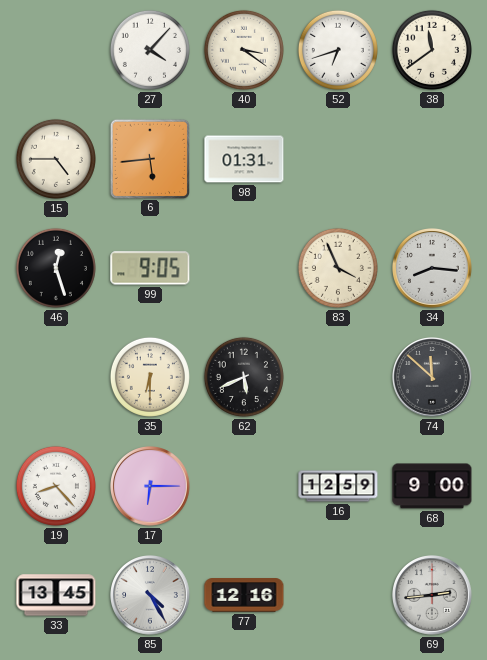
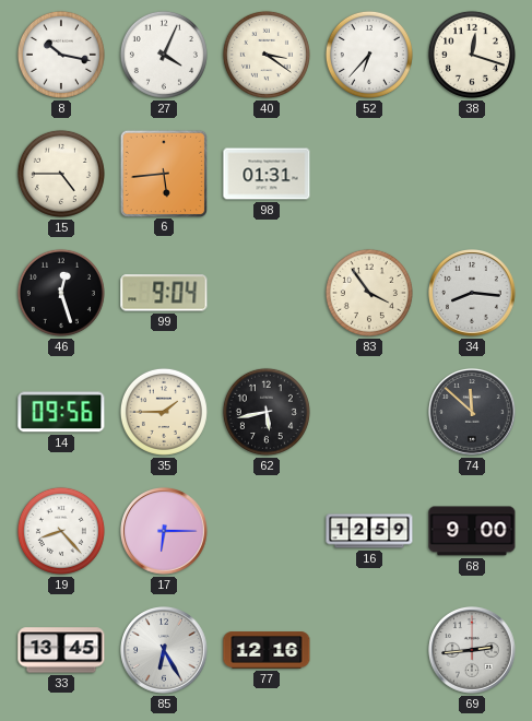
8: none -> 10:17
27: 4:07 -> 4:04
52: 6:42 -> 6:37
38: 11:39 -> 12:18
99: 9:05 -> 9:04
83: 3:56 -> 3:54
14: none -> 09:56
35: 6:30 -> 1:45
62: 5:41 -> 5:43
85: 4:25 -> 6:25
